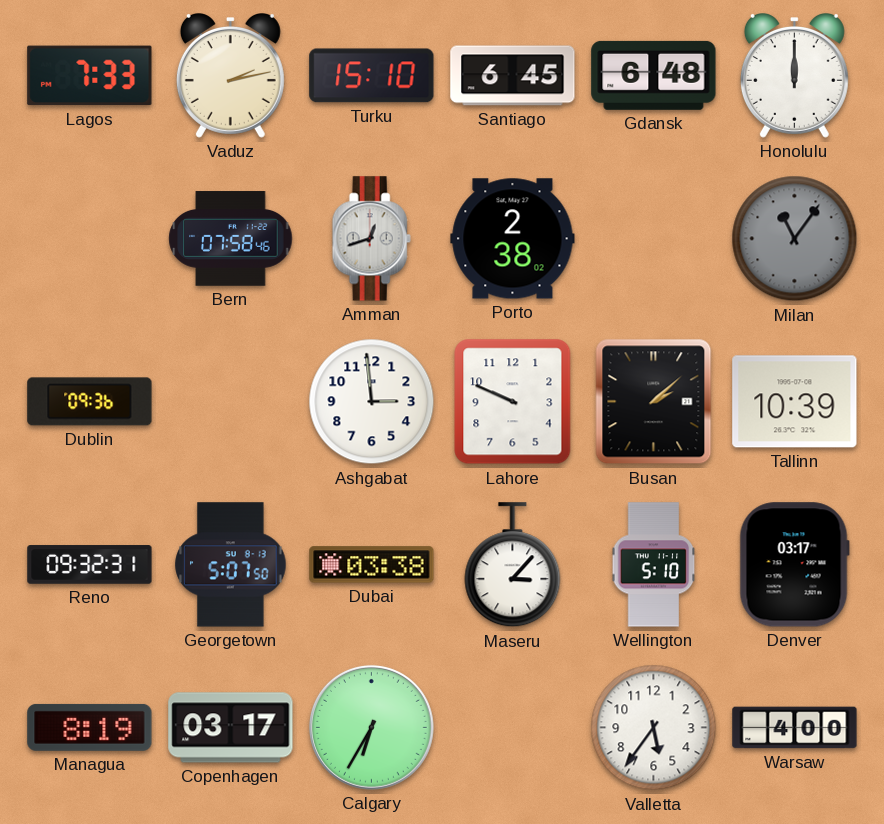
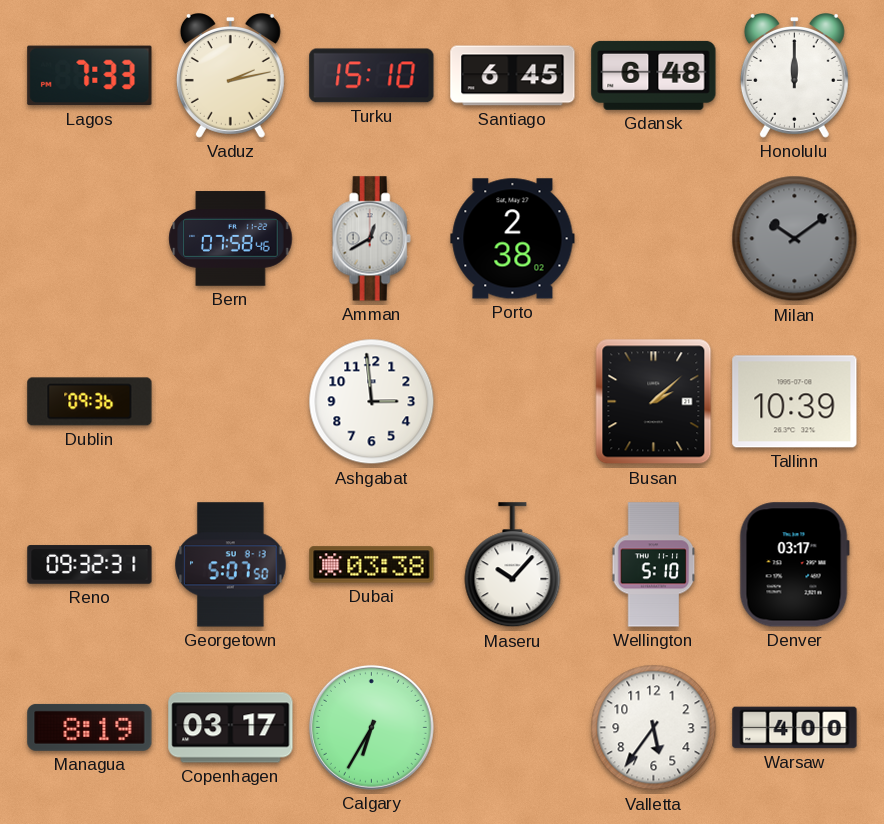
Amman: 12:42 -> 12:40
Milan: 11:06 -> 10:09
Lahore: 9:49 -> none
Maseru: 3:07 -> 10:07
